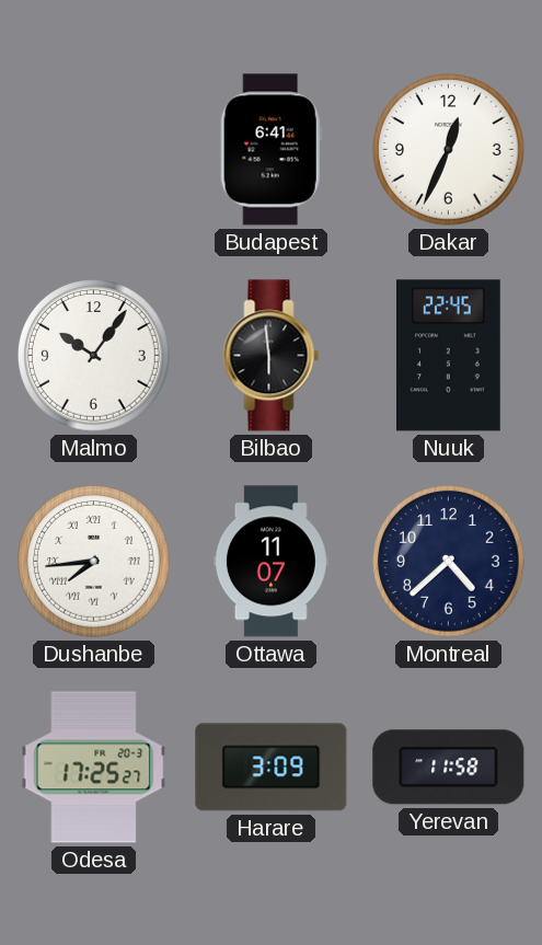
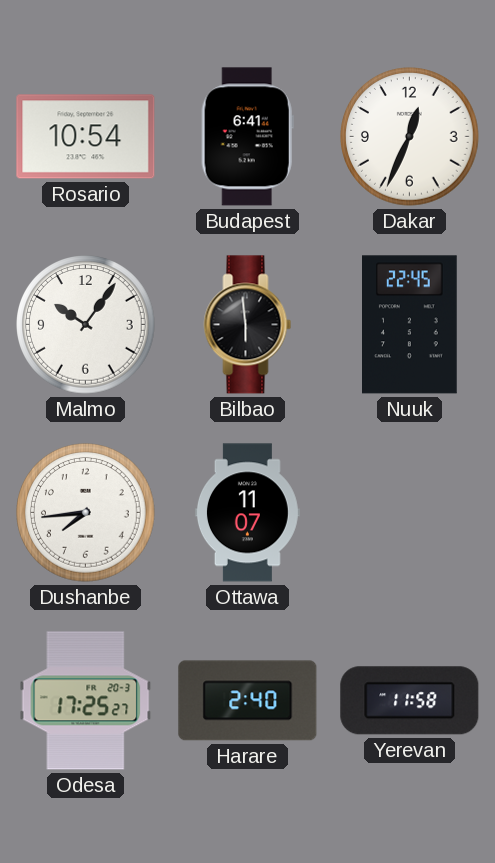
Rosario: none -> 10:54
Dushanbe numerals: Roman -> Arabic
Montreal: 4:38 -> none
Harare: 3:09 -> 2:40
